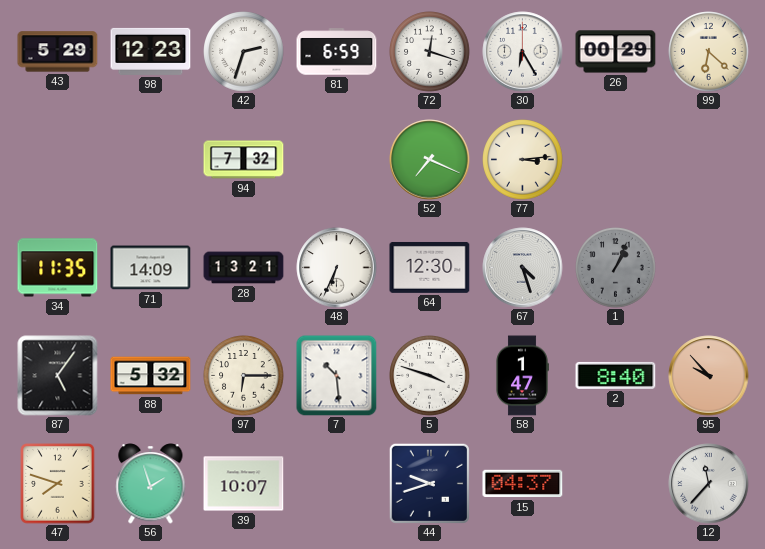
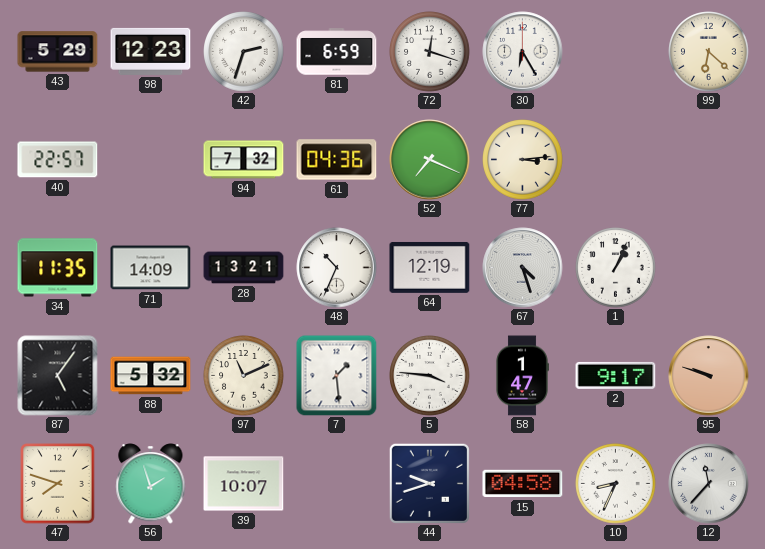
26: 00:29 -> none
40: none -> 22:57
61: none -> 04:36
48: 6:34 -> 10:34
64: 12:30 -> 12:19
1 dial: grey -> white
97: 6:15 -> 11:11
7: 10:29 -> 1:29
5: 3:48 -> 3:46
2: 8:40 -> 9:17
95: 9:53 -> 9:48
15: 04:37 -> 04:58
10: none -> 8:34
